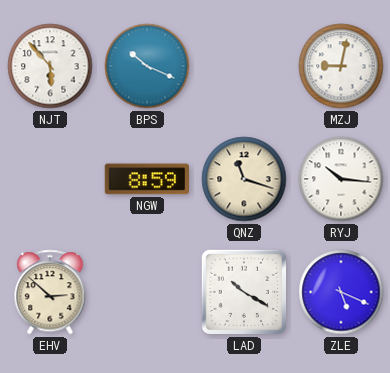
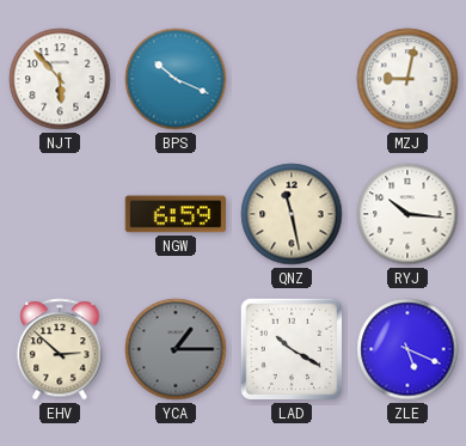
NGW: 8:59 -> 6:59
QNZ: 11:18 -> 11:28
YCA: none -> 1:15
